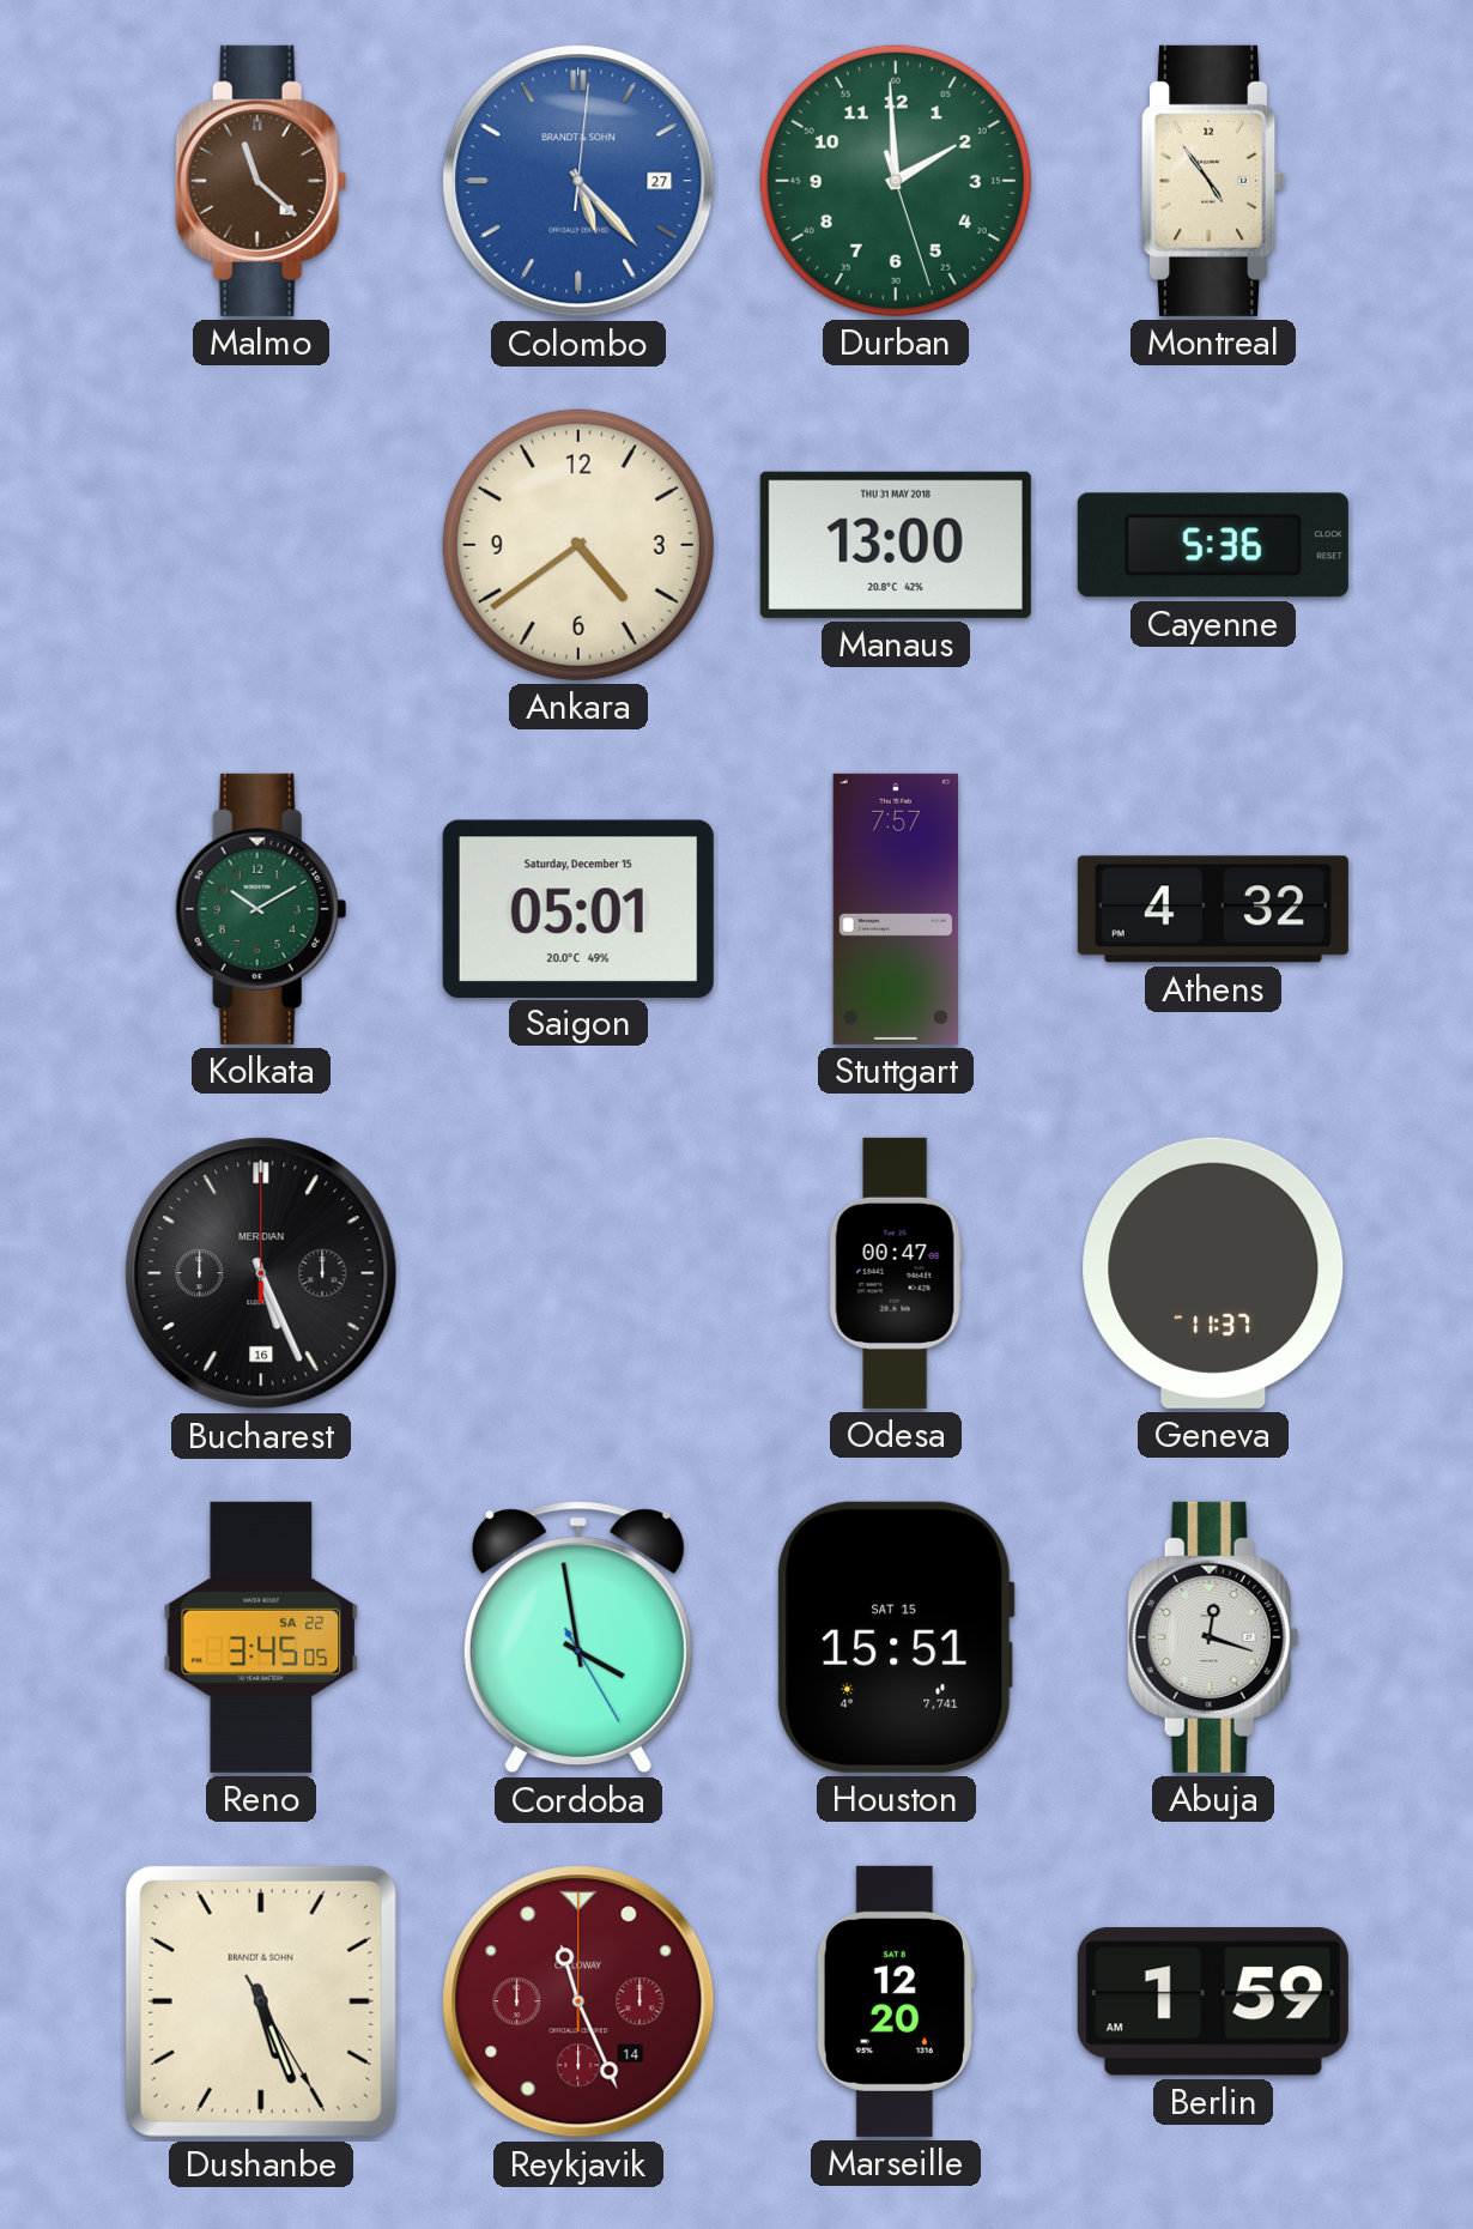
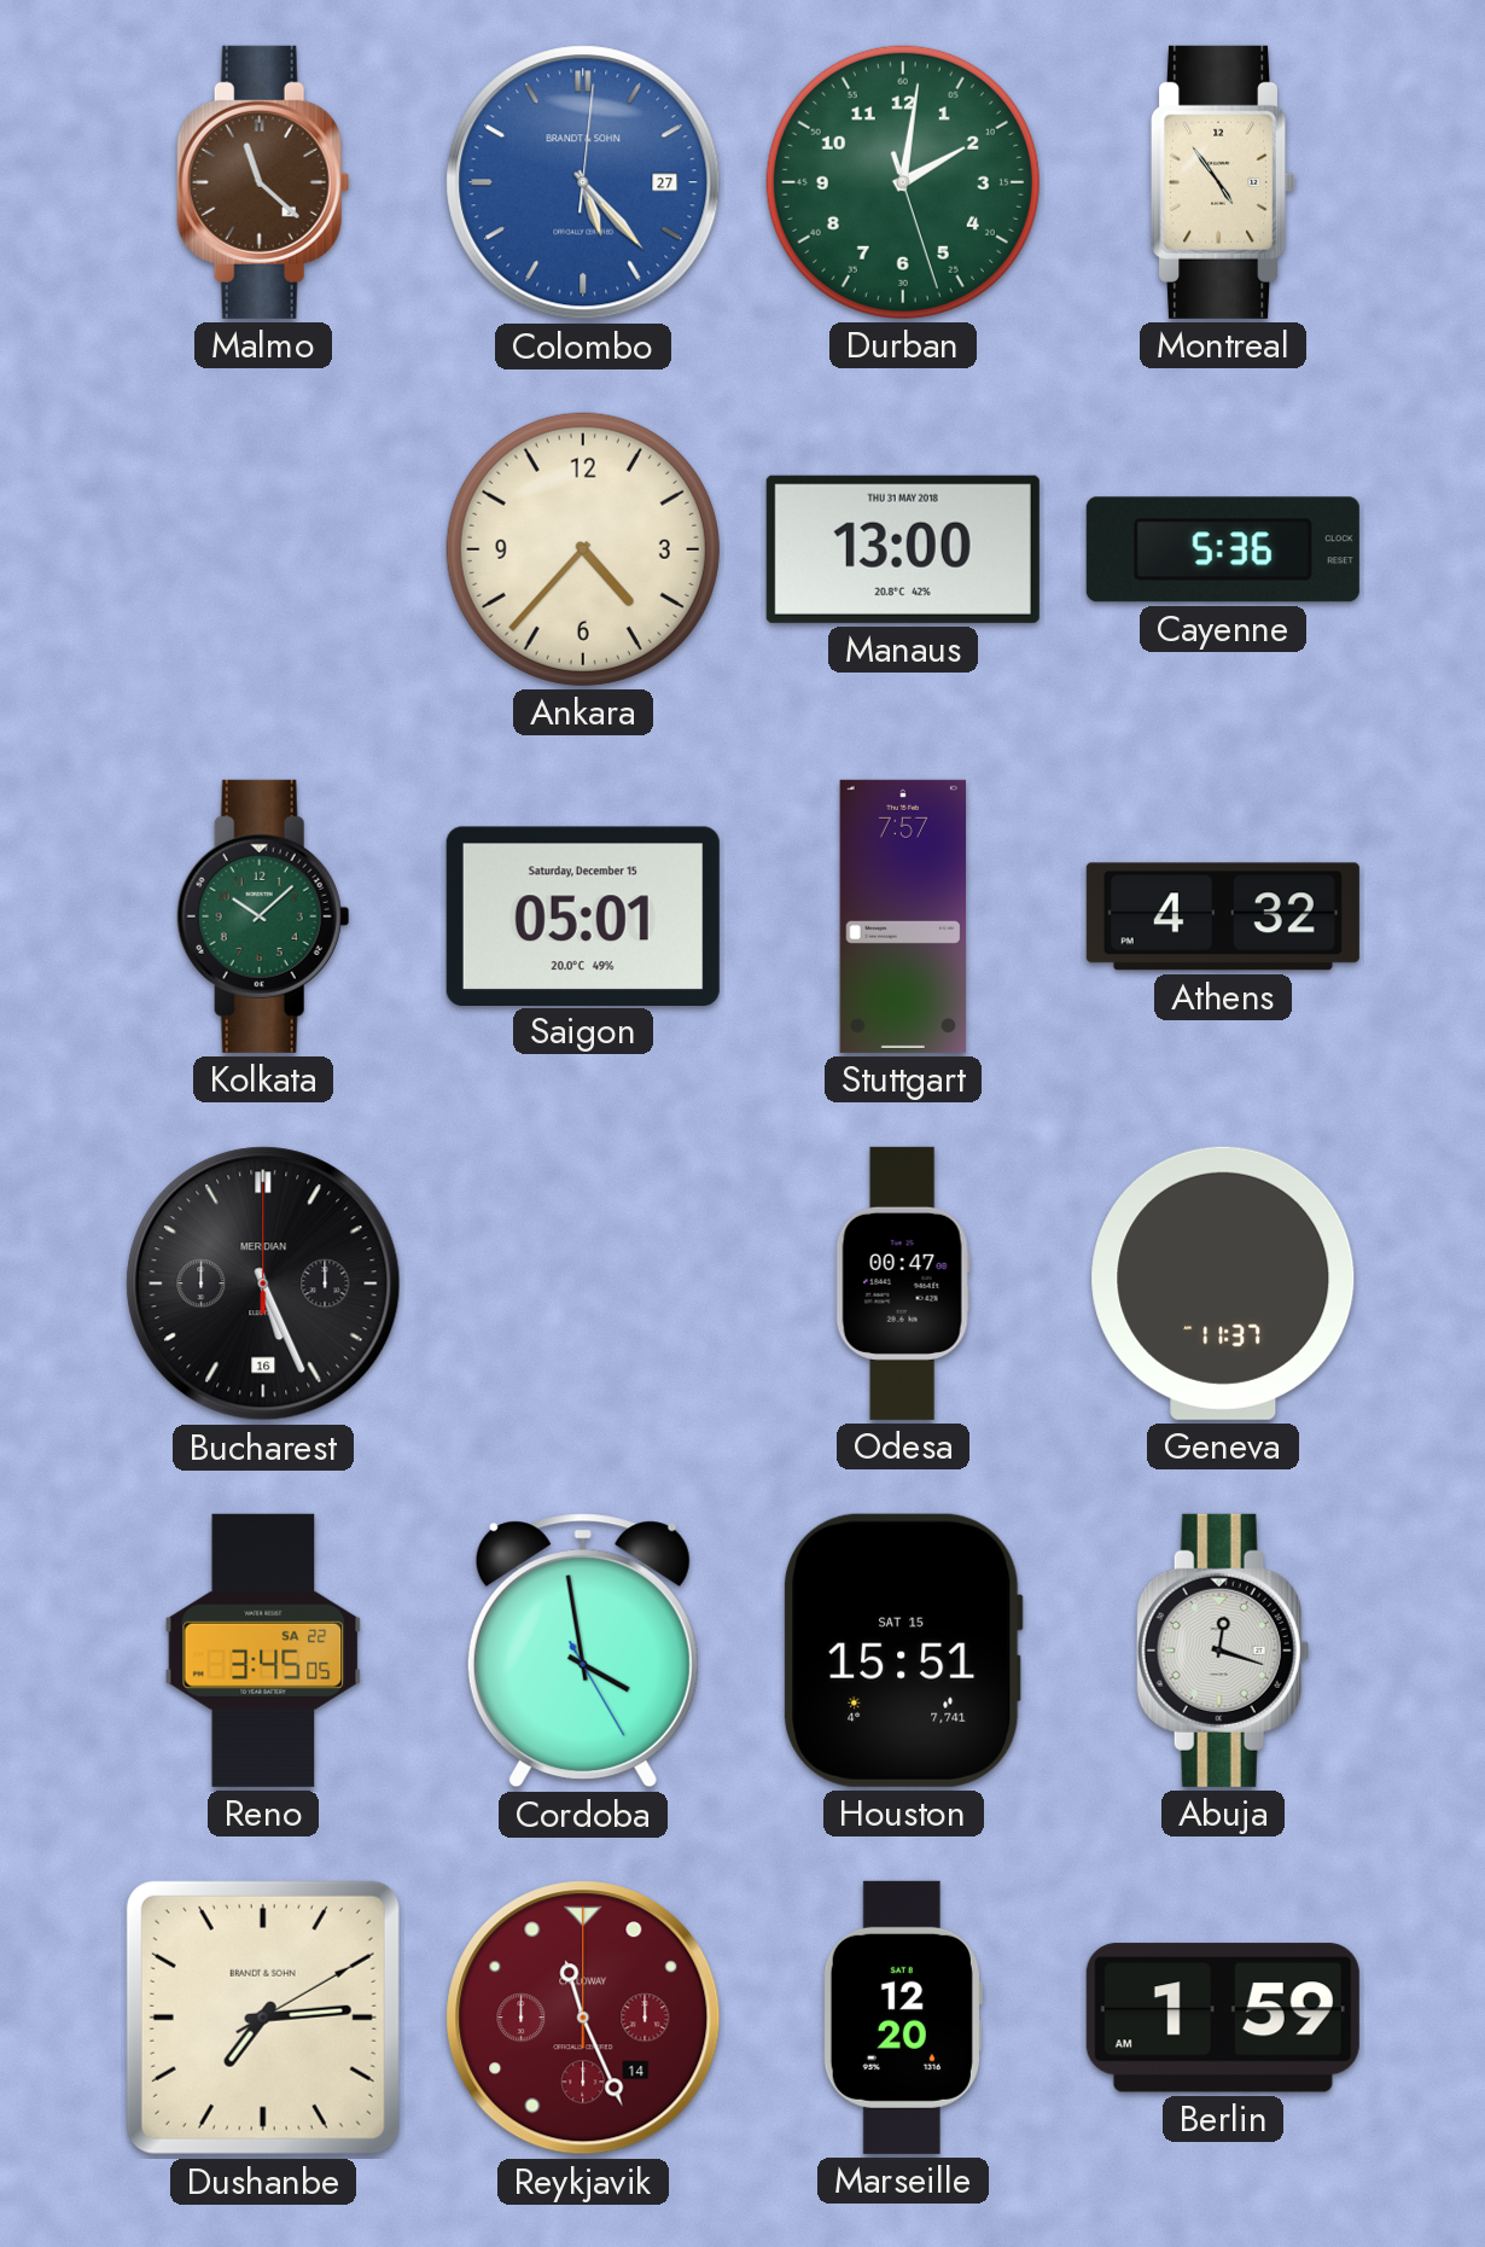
Durban: 1:59 -> 2:01
Ankara: 4:39 -> 4:37
Kolkata: 10:10 -> 10:08
Dushanbe: 5:26 -> 7:14
